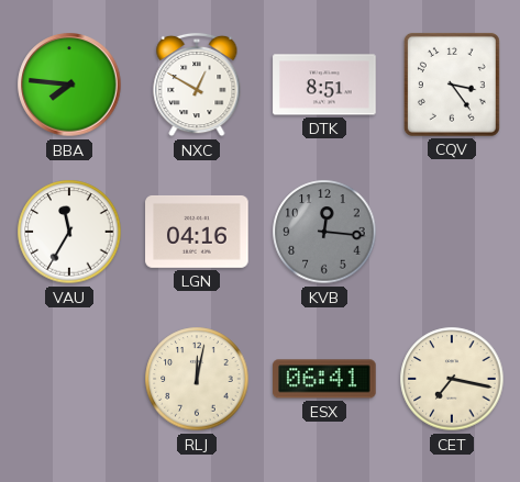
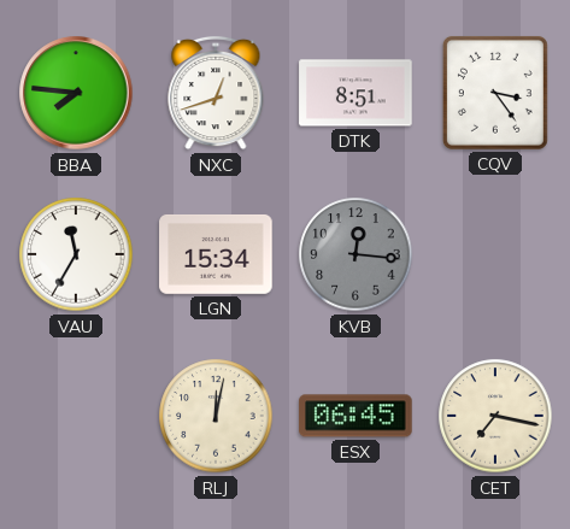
NXC: 12:50 -> 12:42
LGN: 04:16 -> 15:34
ESX: 06:41 -> 06:45
